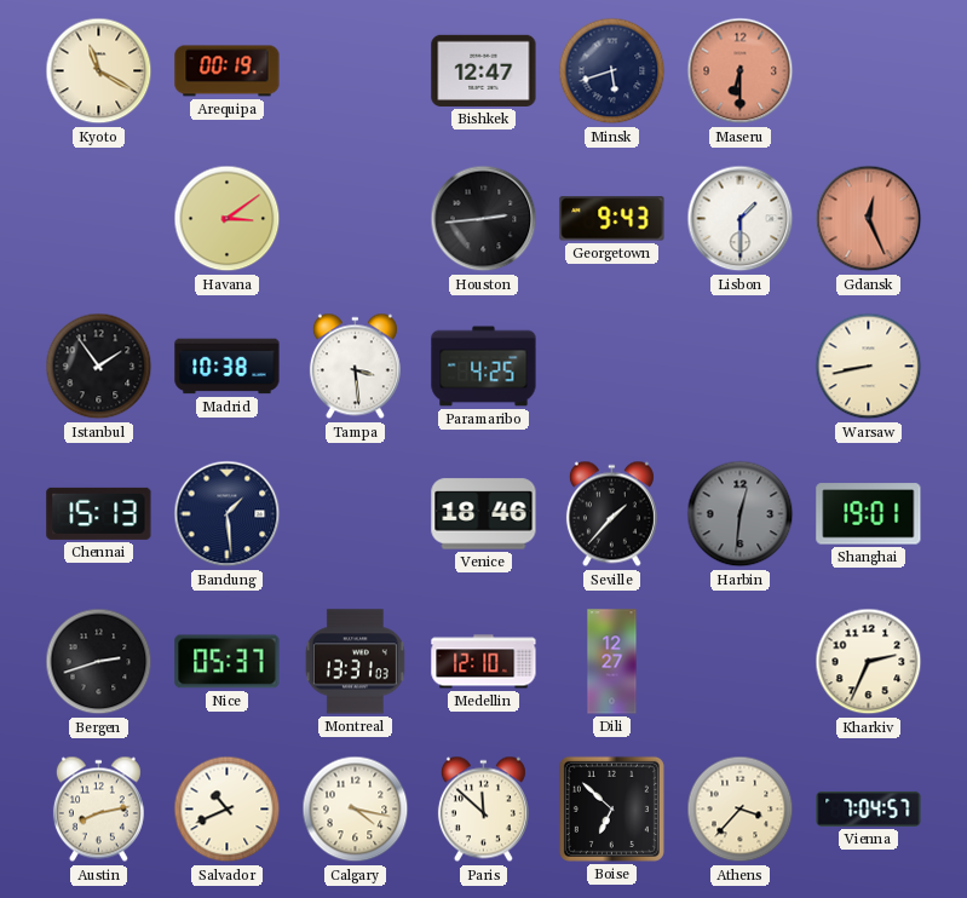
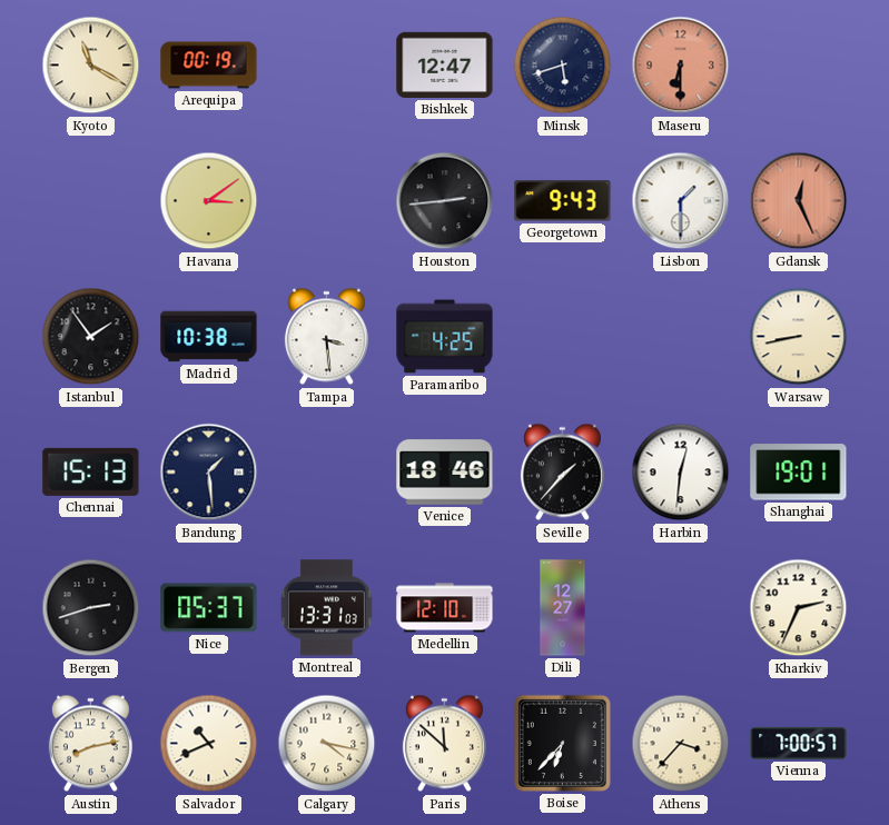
Harbin dial: grey -> white
Boise: 6:52 -> 6:37
Vienna: 7:04 -> 7:00
